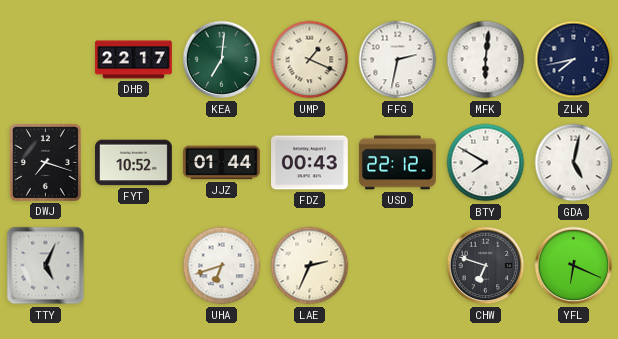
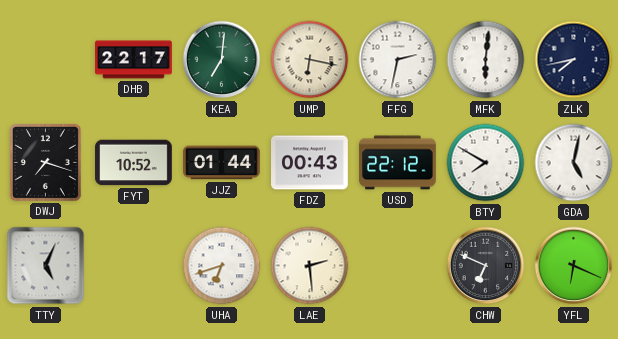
UMP: 1:19 -> 6:17
LAE: 2:34 -> 2:29
CHW: 6:48 -> 6:49
